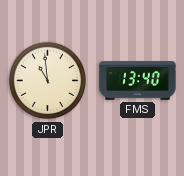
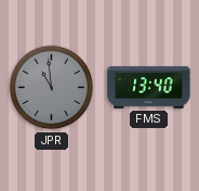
JPR dial: cream -> grey
